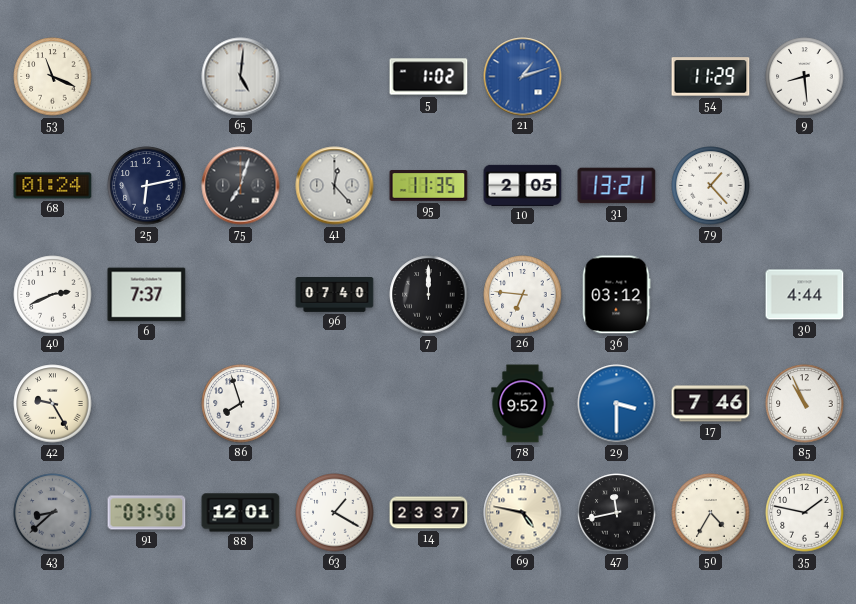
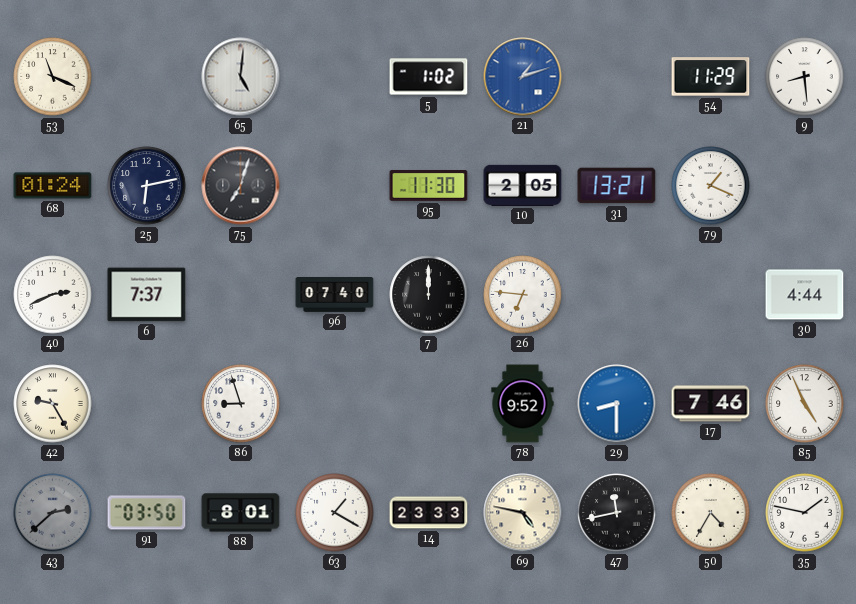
41: 12:23 -> none
95: 11:35 -> 11:30
79: 1:23 -> 1:19
36: 03:12 -> none
86: 7:57 -> 8:57
29: 3:30 -> 8:30
85: 10:56 -> 4:56
43: 8:38 -> 2:38
88: 12:01 -> 8:01
14: 23:37 -> 23:33
